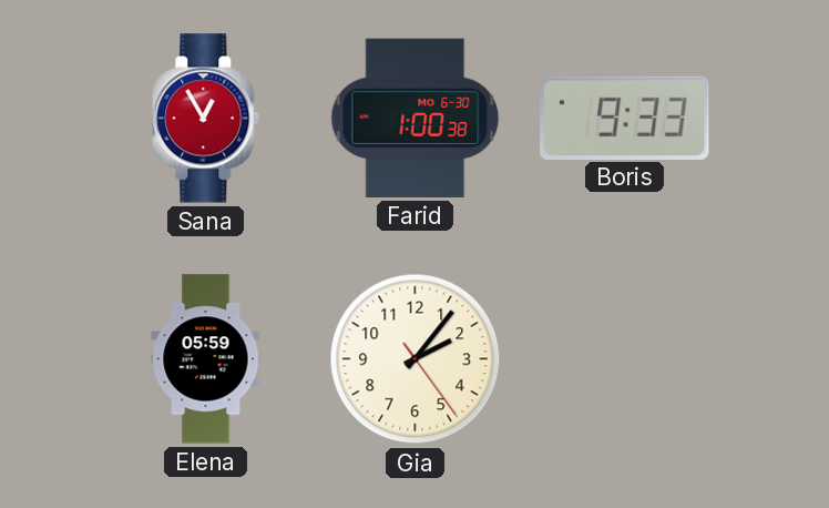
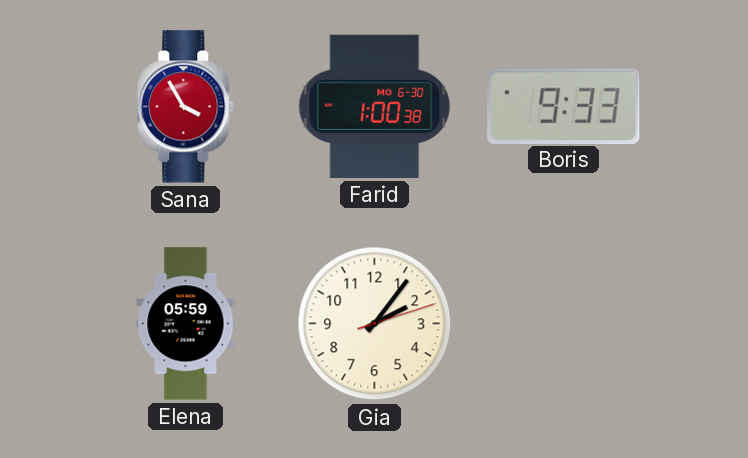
Sana: 12:55 -> 3:55
Gia: 2:06:24 -> 2:06:12
